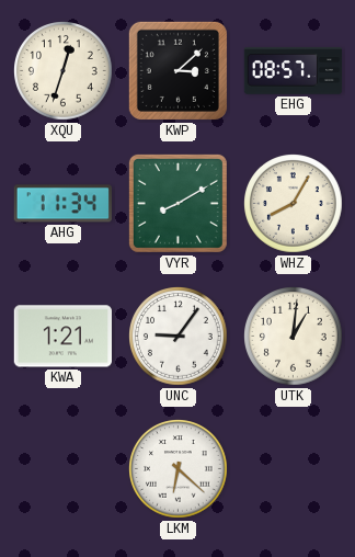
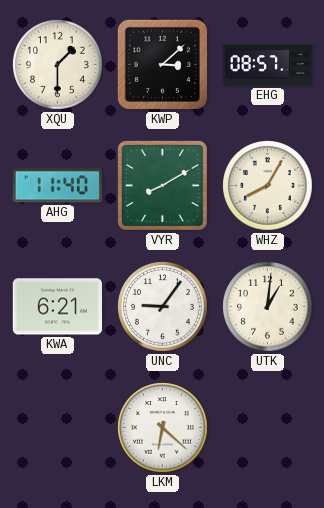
XQU: 12:33 -> 1:30
AHG: 11:34 -> 11:40
KWA: 1:21 -> 6:21
